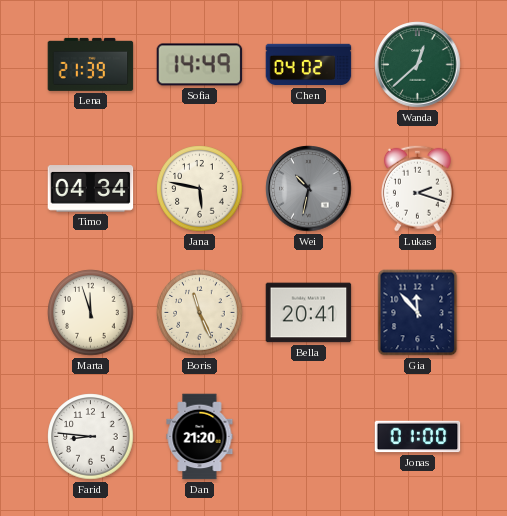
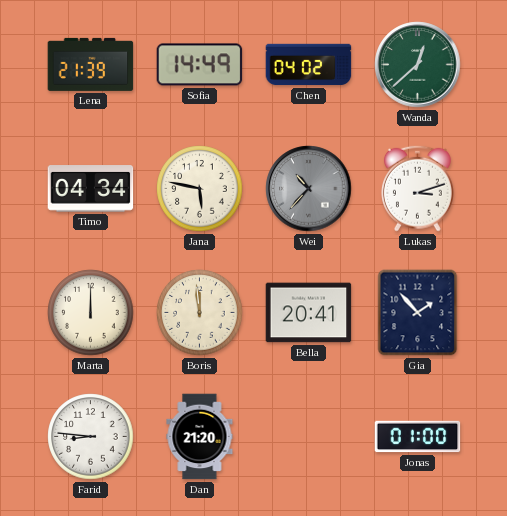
Wei: 10:32 -> 10:37
Lukas: 2:18 -> 3:12
Marta: 11:57 -> 12:00
Boris: 11:26 -> 11:59
Gia: 11:53 -> 1:53
